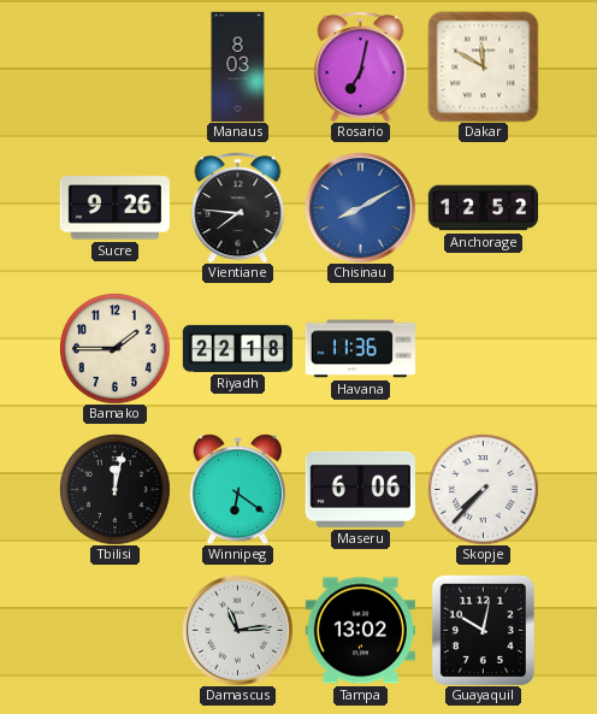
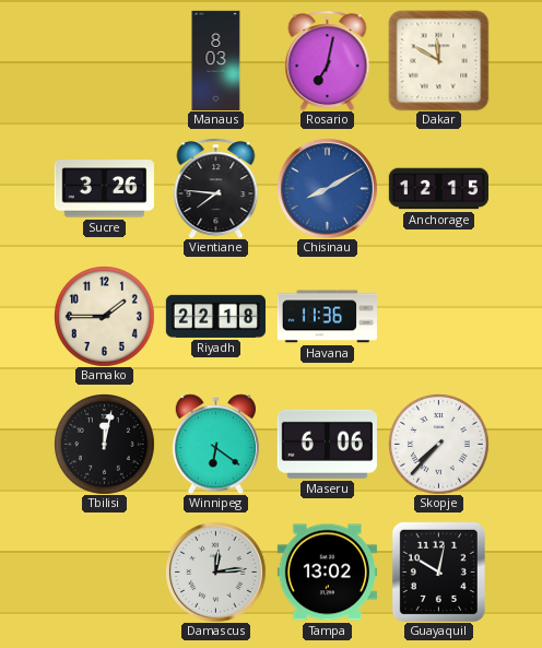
Sucre: 9:26 -> 3:26
Anchorage: 12:52 -> 12:15
Damascus: 11:14 -> 12:14
